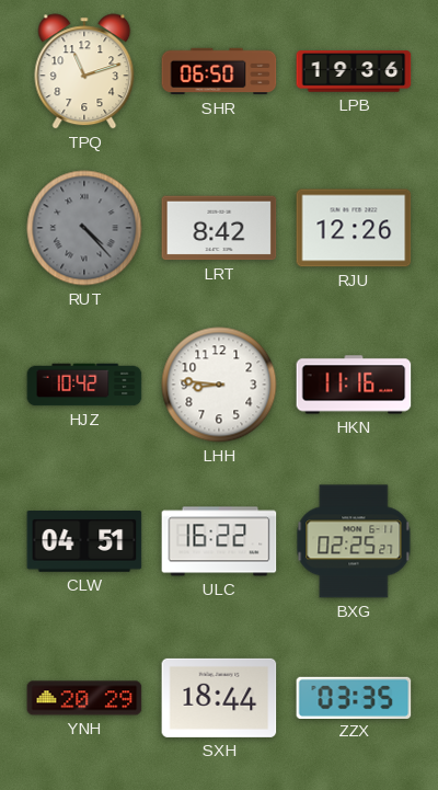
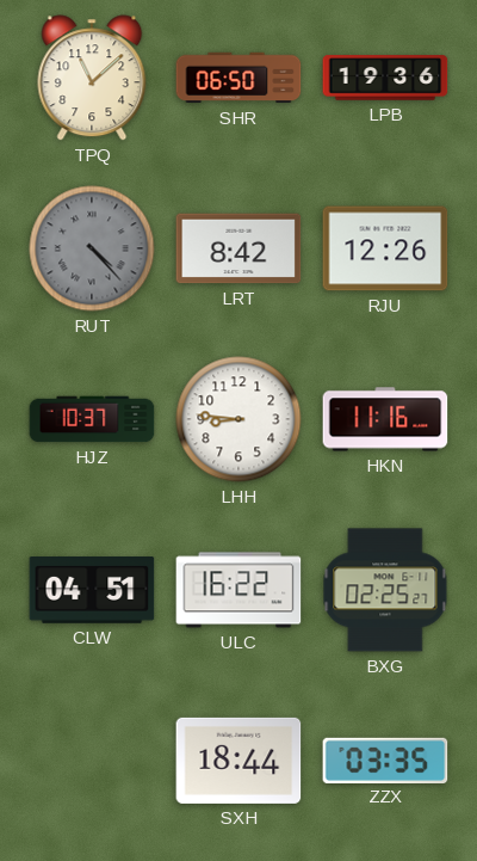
TPQ: 11:12 -> 11:08
HJZ: 10:42 -> 10:37
YNH: 20:29 -> none
